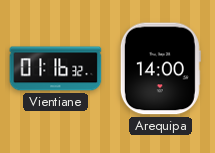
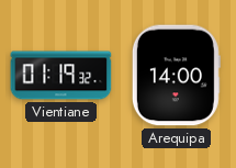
Vientiane: 01:16 -> 01:19
